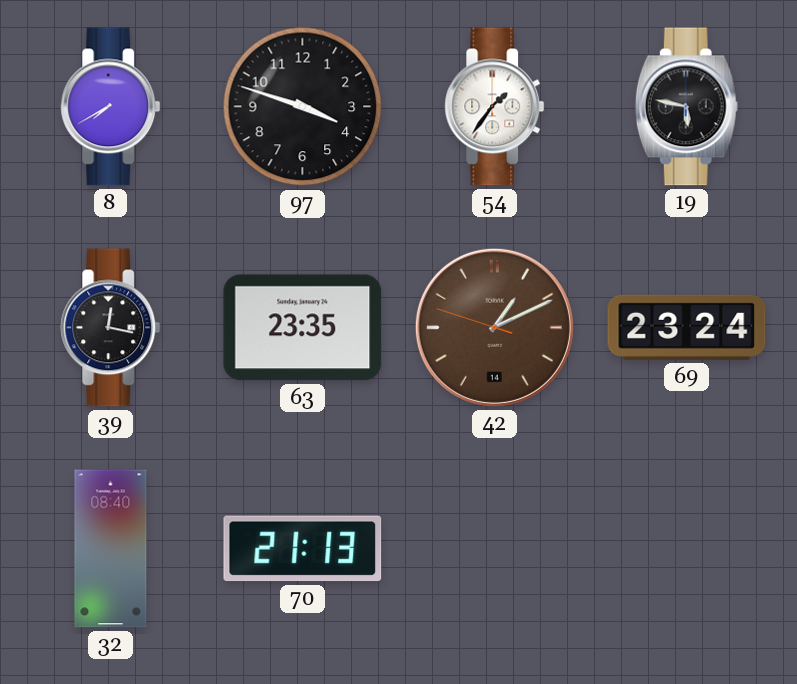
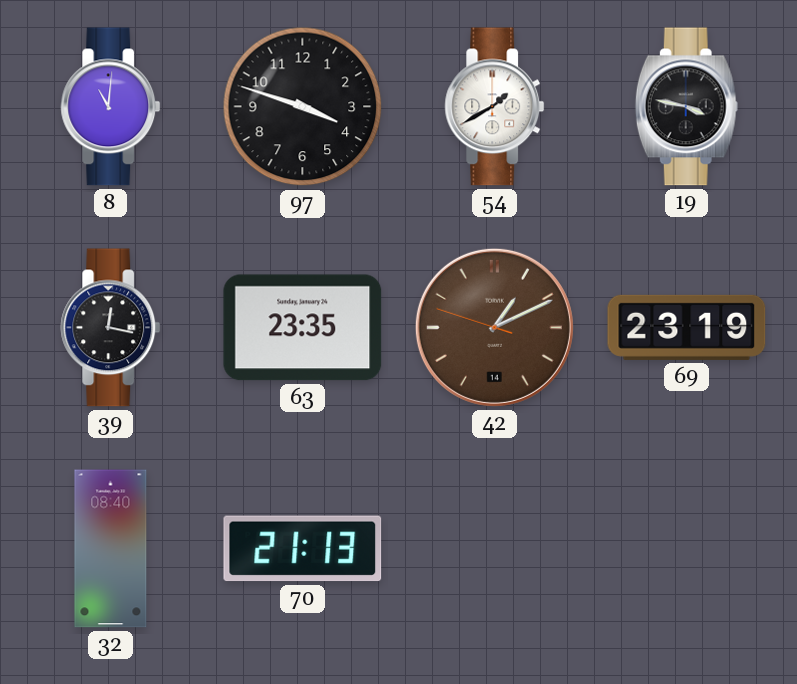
8: 7:40 -> 11:01
54: 1:36 -> 1:40
19: 5:47 -> 3:47
69: 23:24 -> 23:19
